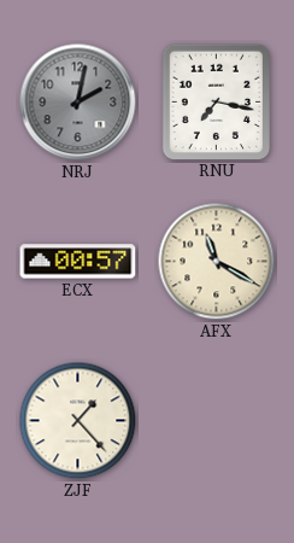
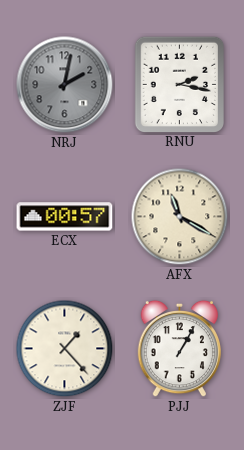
RNU: 7:17 -> 2:17
PJJ: none -> 1:05
